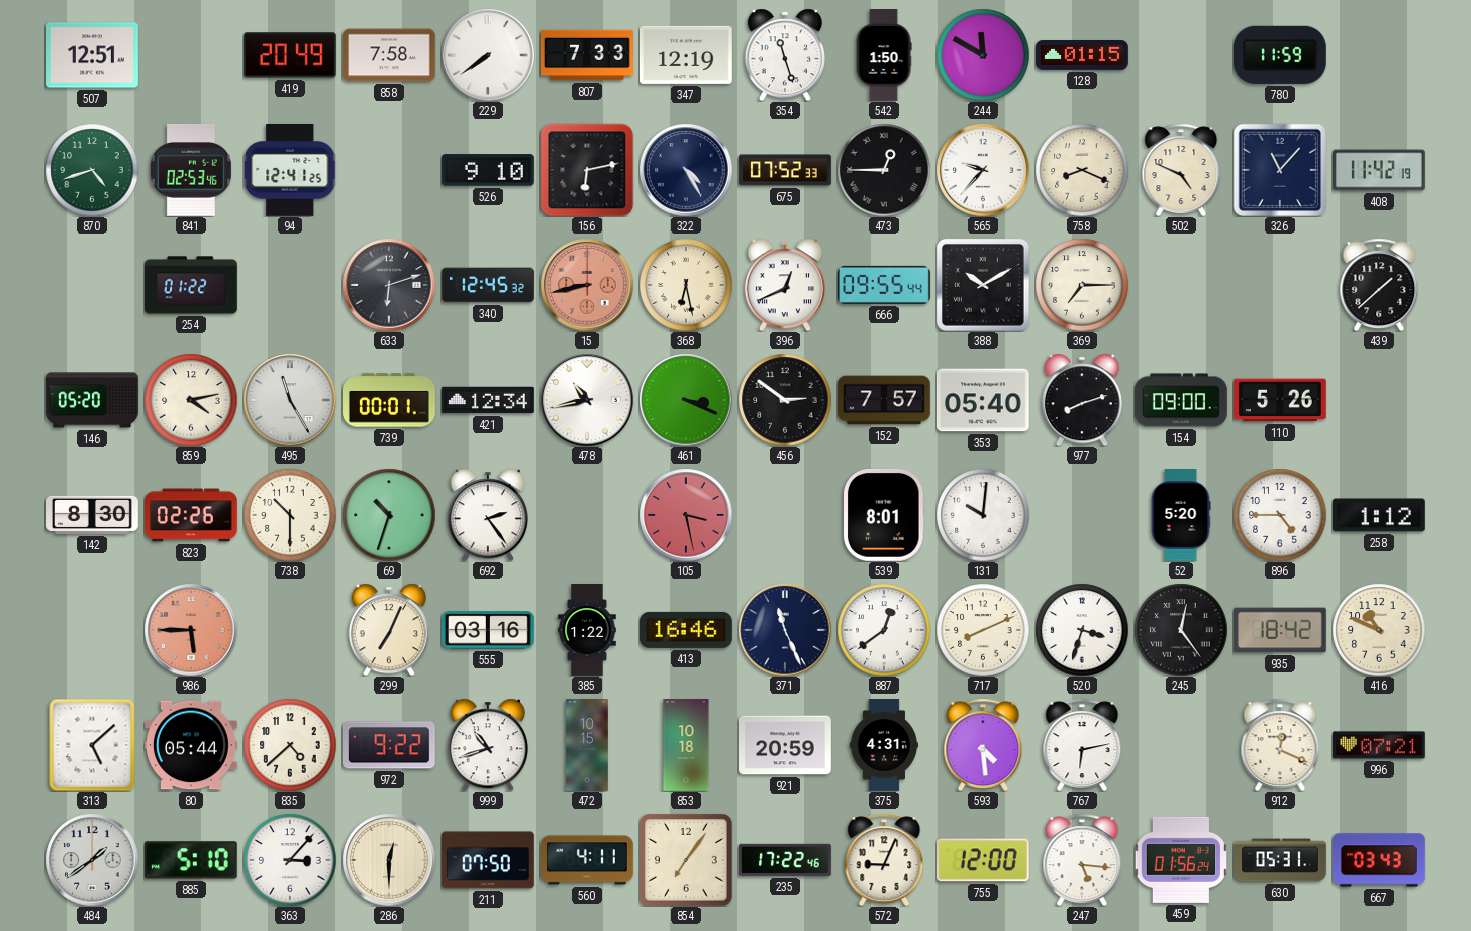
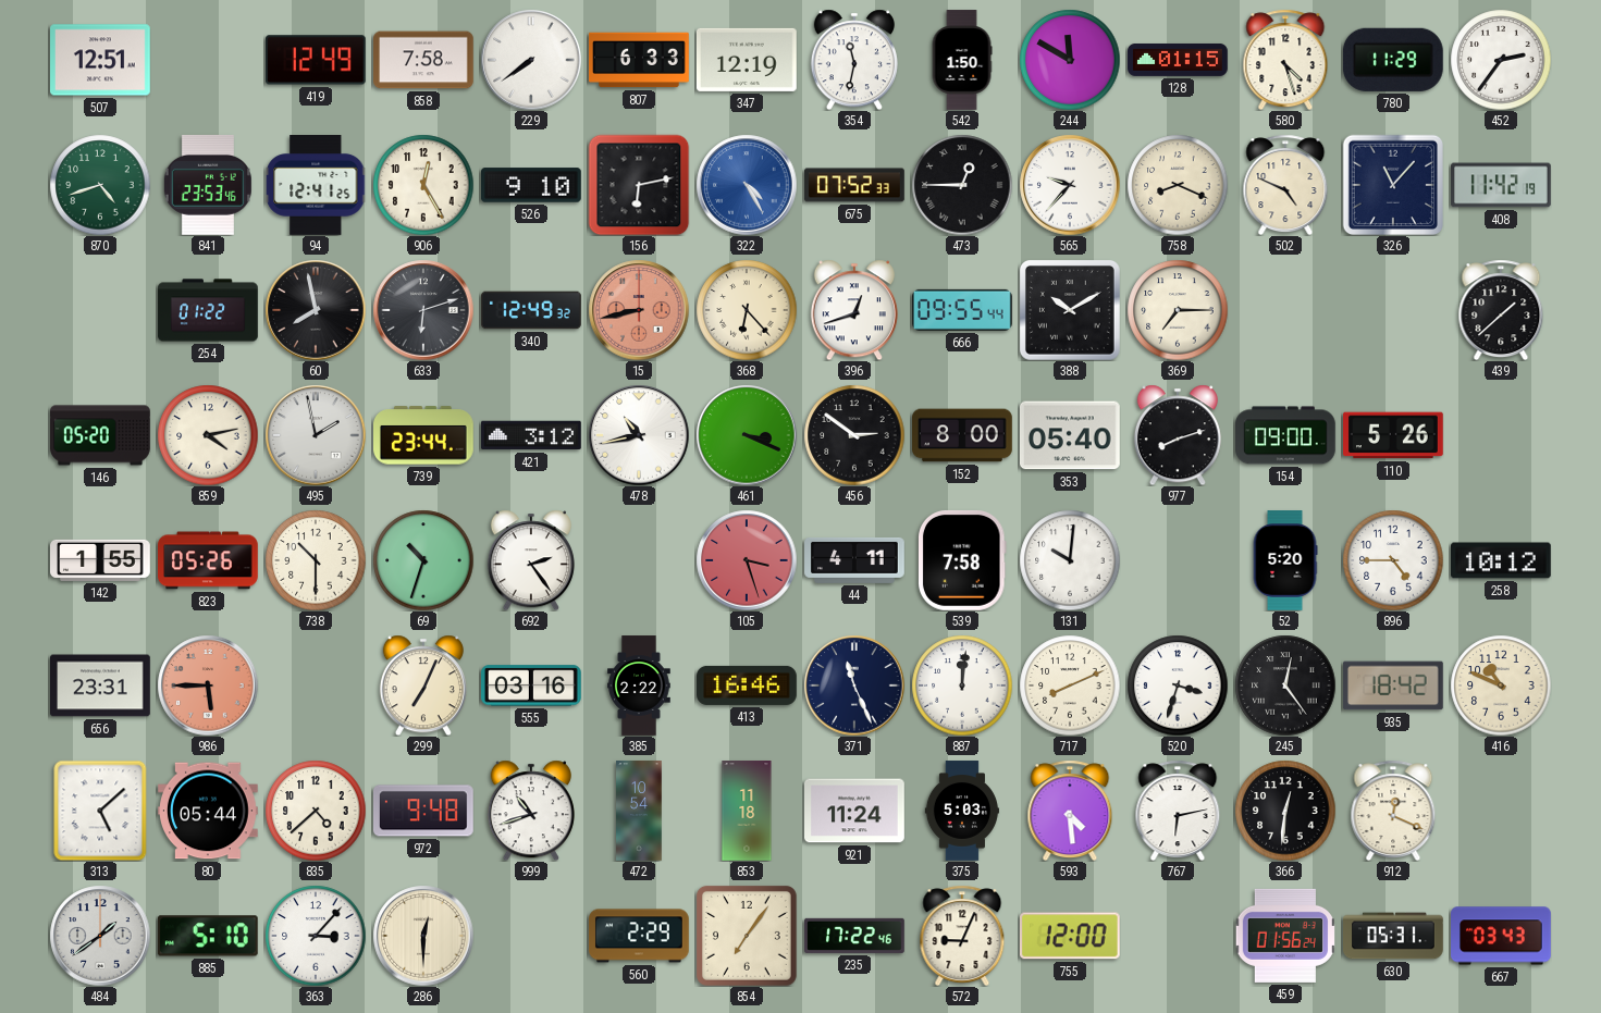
419: 20:49 -> 12:49
807: 7:33 -> 6:33
354: 11:27 -> 11:32
580: none -> 4:27
780: 11:59 -> 11:29
452: none -> 2:36
841: 02:53 -> 23:53
906: none -> 12:25
322 dial: navy -> blue
60: none -> 7:58
340: 12:45 -> 12:49
368: 6:28 -> 6:23
396: 12:41 -> 12:42
495: 11:25 -> 1:58
739: 00:01 -> 23:44
421: 12:34 -> 3:12
152: 7:57 -> 8:00
142: 8:30 -> 1:55
823: 02:26 -> 05:26
105: 3:28 -> 3:27
44: none -> 4:11
539: 8:01 -> 7:58
258: 1:12 -> 10:12
656: none -> 23:31
385: 1:22 -> 2:22
887: 12:39 -> 12:01
972: 9:22 -> 9:48
472: 10:15 -> 10:54
853: 10:18 -> 11:18
921: 20:59 -> 11:24
375: 4:31 -> 5:03
366: none -> 12:31
996: 07:21 -> none
211: 07:50 -> none
560: 4:11 -> 2:29
247: 5:16 -> none
